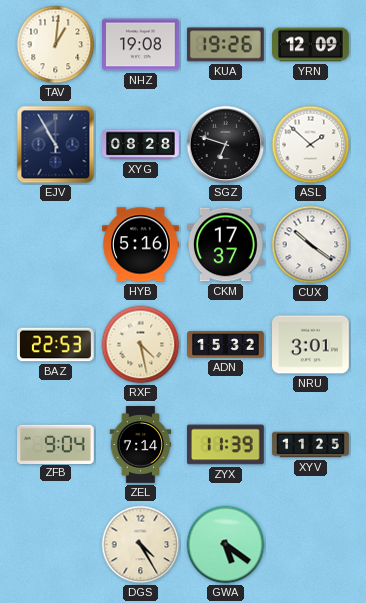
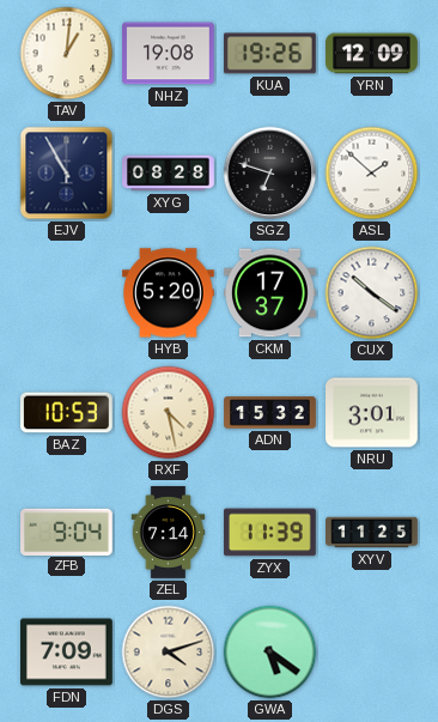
HYB: 5:16 -> 5:20
BAZ: 22:53 -> 10:53
FDN: none -> 7:09
DGS: 4:25 -> 4:12
